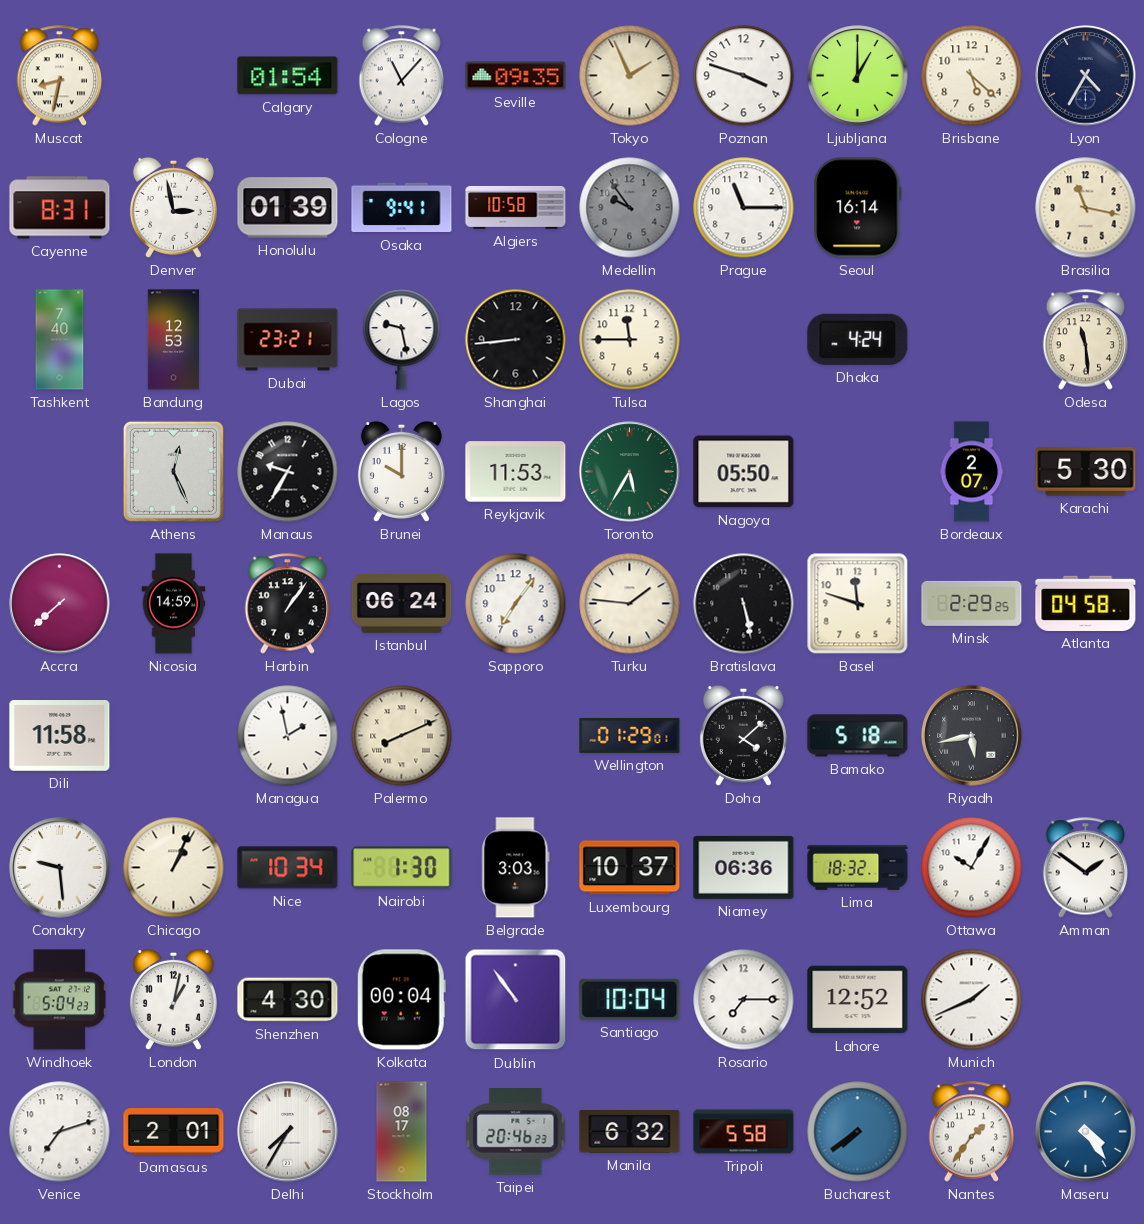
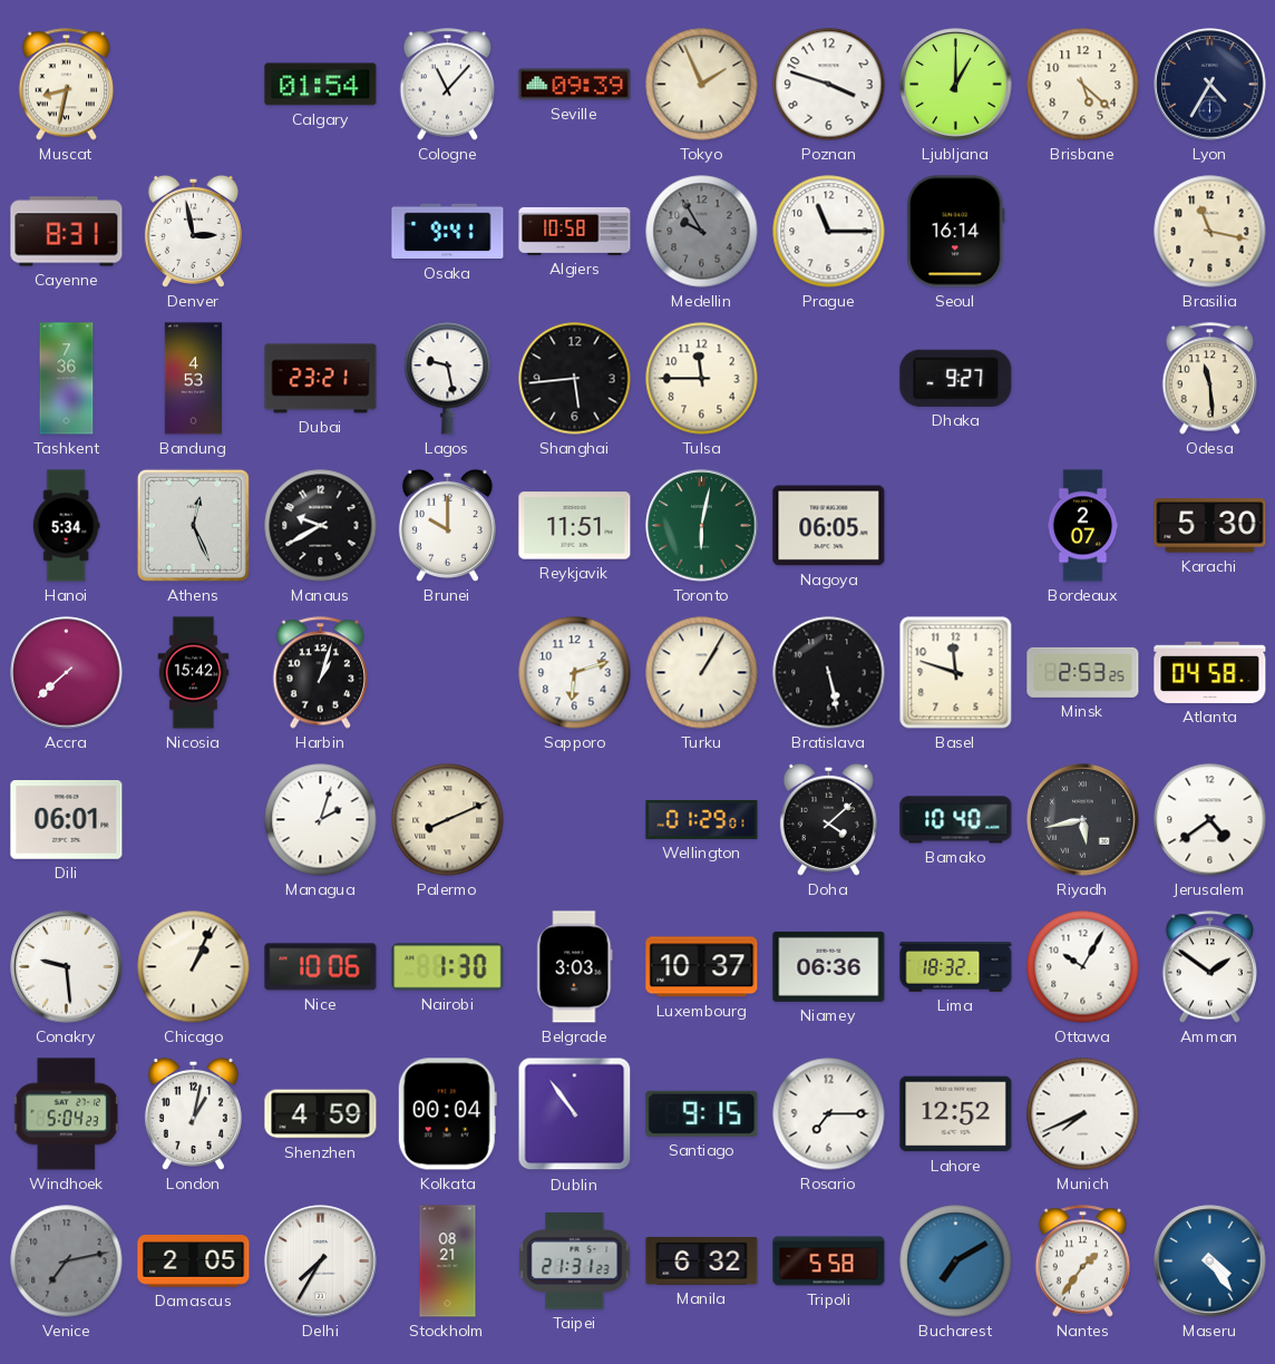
Seville: 09:35 -> 09:39
Honolulu: 01:39 -> none
Medellin: 9:54 -> 9:55
Tashkent: 7:40 -> 7:36
Bandung: 12:53 -> 4:53
Shanghai: 8:44 -> 5:44
Dhaka: 4:24 -> 9:27
Hanoi: none -> 5:34
Manaus: 9:35 -> 9:40
Reykjavik: 11:53 -> 11:51
Toronto: 5:35 -> 6:02
Nagoya: 05:50 -> 06:05
Nicosia: 14:59 -> 15:42
Harbin: 1:06 -> 1:03
Istanbul: 06:24 -> none
Sapporo: 7:06 -> 6:12
Turku: 1:46 -> 1:05
Minsk: 2:29 -> 2:53
Dili: 11:58 -> 06:01
Managua: 1:58 -> 2:03
Bamako: 5:18 -> 10:40
Jerusalem: none -> 4:39
Nice: 10:34 -> 10:06
Shenzhen: 4:30 -> 4:59
Santiago: 10:04 -> 9:15
Munich: 1:41 -> 7:41
Venice: 7:12 -> 7:13
Venice dial: white -> grey
Damascus: 2:01 -> 2:05
Stockholm: 08:17 -> 08:21
Taipei: 20:46 -> 21:31
Bucharest: 7:39 -> 7:10
